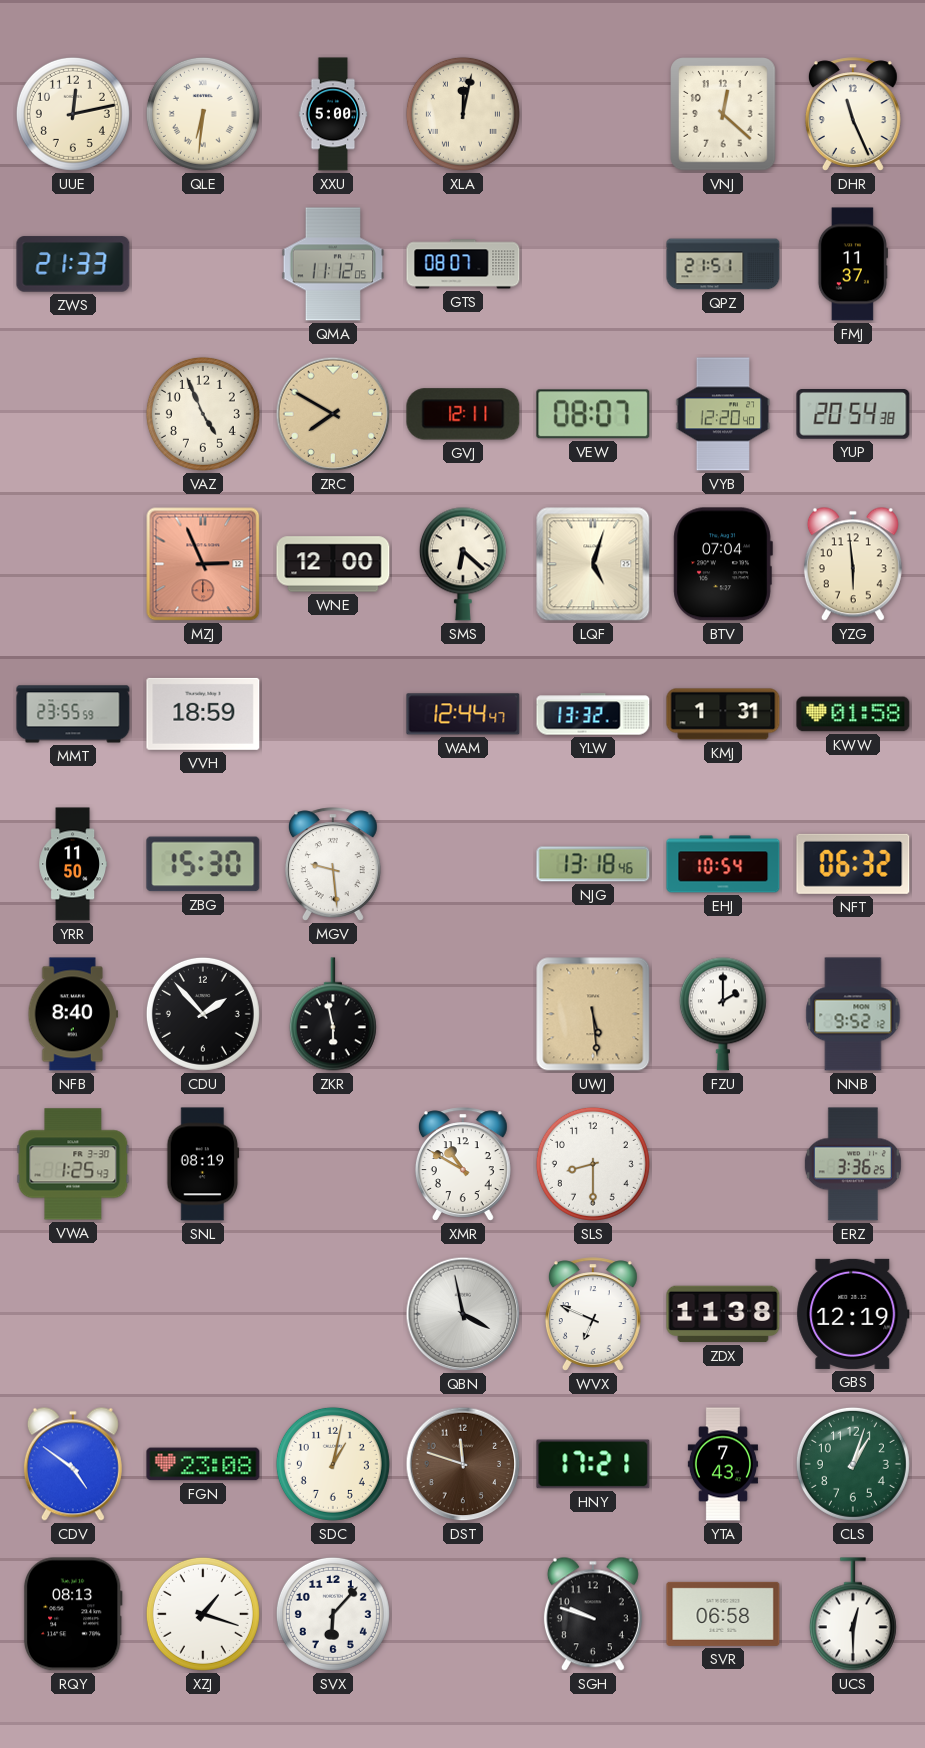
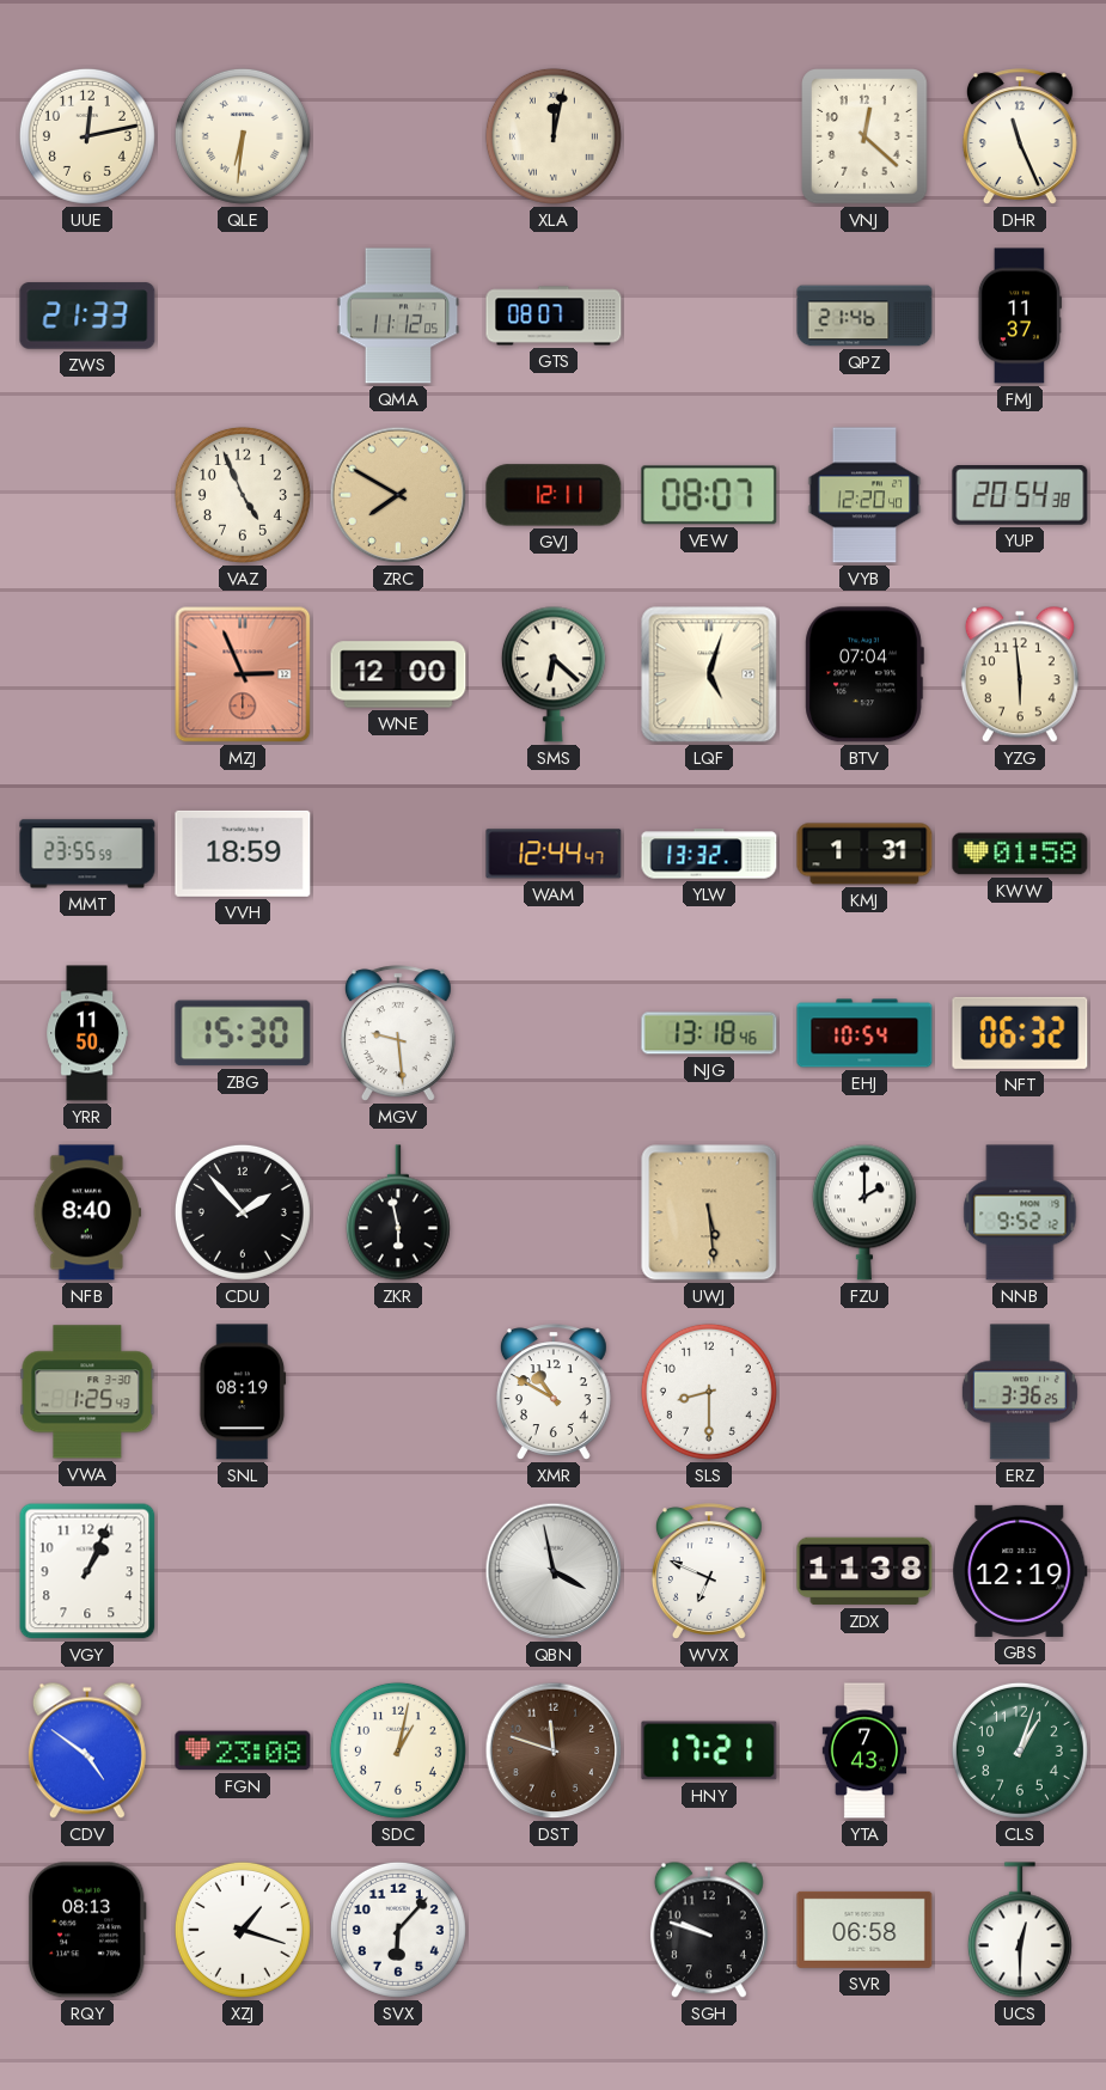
XXU: 5:00 -> none
QPZ: 21:51 -> 21:46
VGY: none -> 1:04
